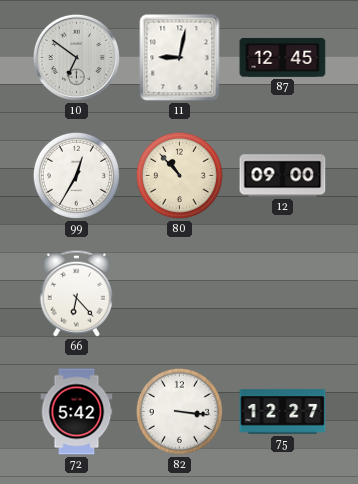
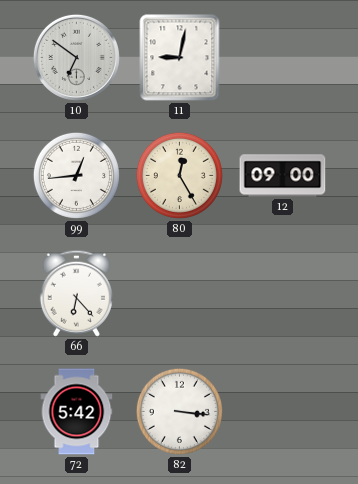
87: 12:45 -> none
99: 12:35 -> 12:44
80: 10:53 -> 12:25
75: 12:27 -> none
